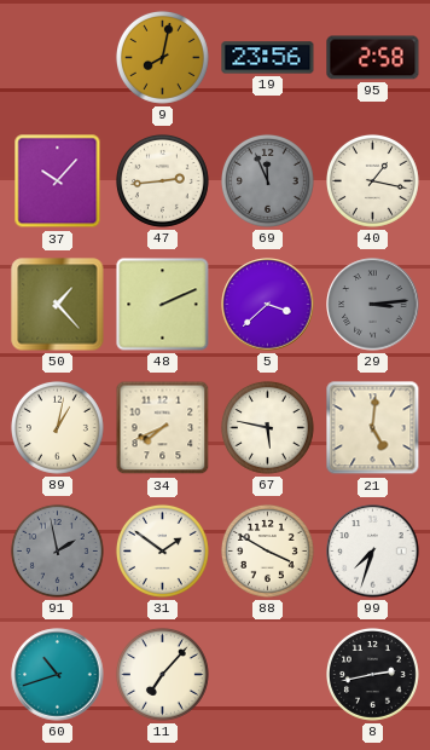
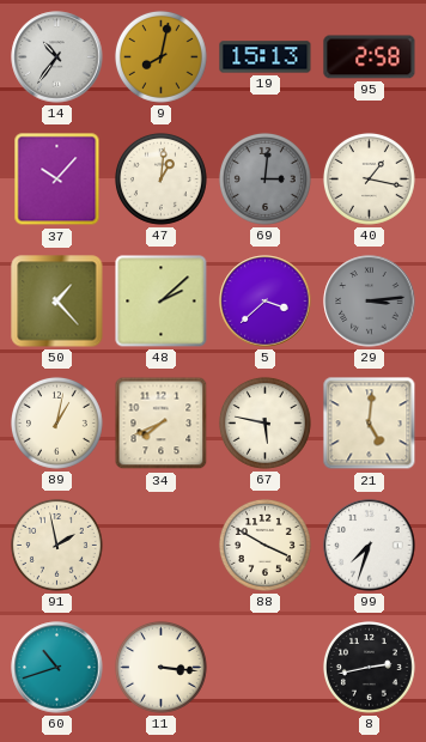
14: none -> 10:36
19: 23:56 -> 15:13
47: 2:44 -> 1:01
69: 11:56 -> 3:01
48: 2:11 -> 2:08
91 dial: grey -> cream
31: 1:51 -> none
11: 7:07 -> 3:16
